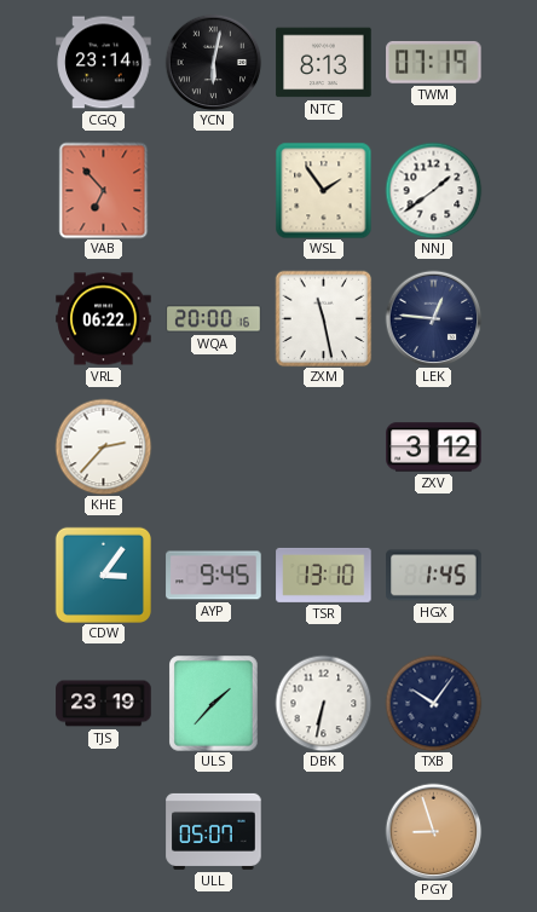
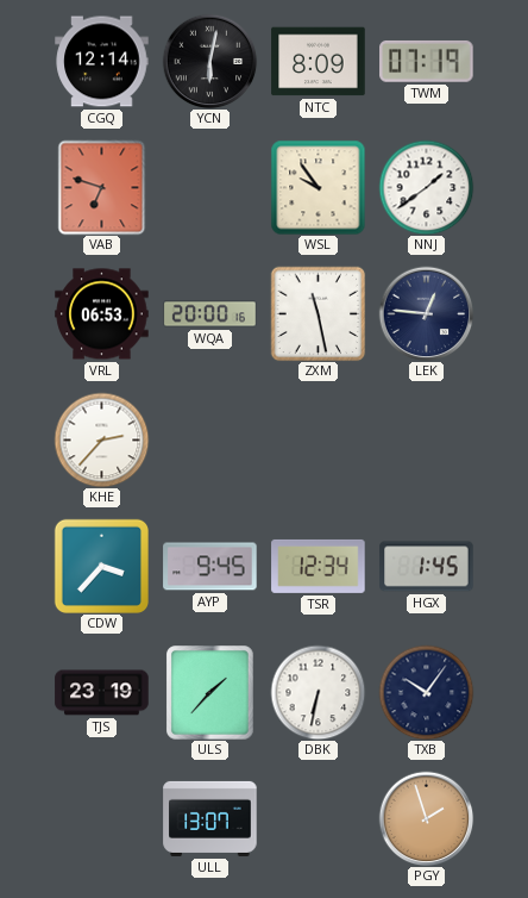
CGQ: 23:14 -> 12:14
NTC: 8:13 -> 8:09
VAB: 6:53 -> 6:48
WSL: 1:54 -> 9:54
VRL: 06:22 -> 06:53
ZXV: 3:12 -> none
CDW: 3:06 -> 3:37
TSR: 13:10 -> 12:34
ULL: 05:07 -> 13:07
PGY: 8:57 -> 1:57
